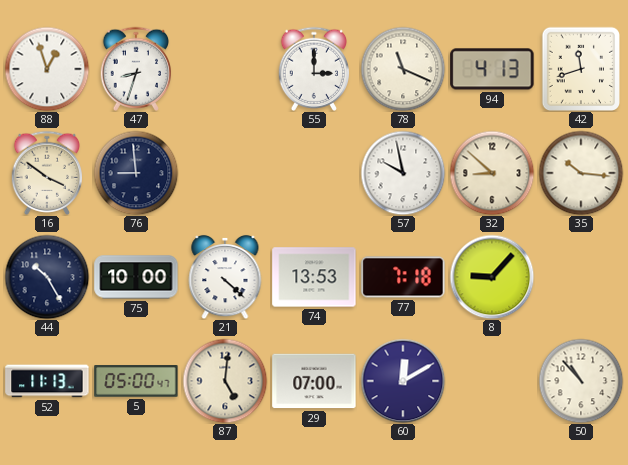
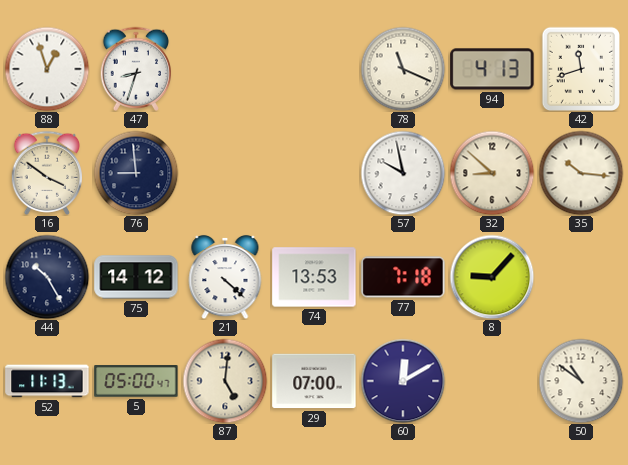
55: 3:00 -> none
75: 10:00 -> 14:12
50: 10:53 -> 10:51
